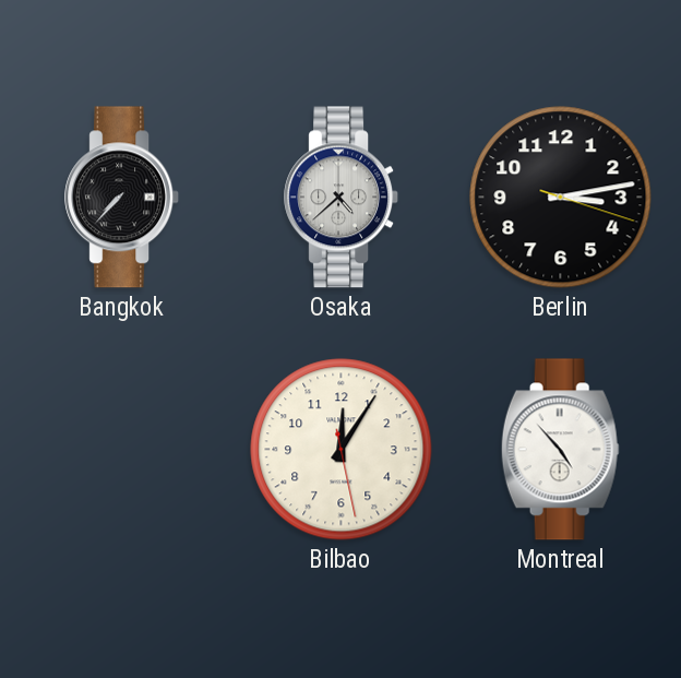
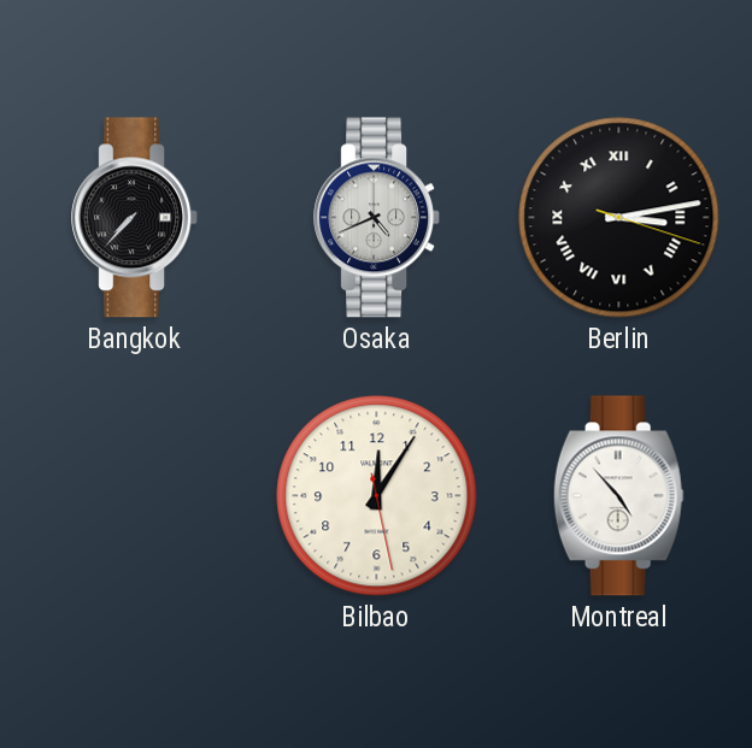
Osaka: 4:38 -> 4:41
Berlin numerals: Arabic -> Roman
